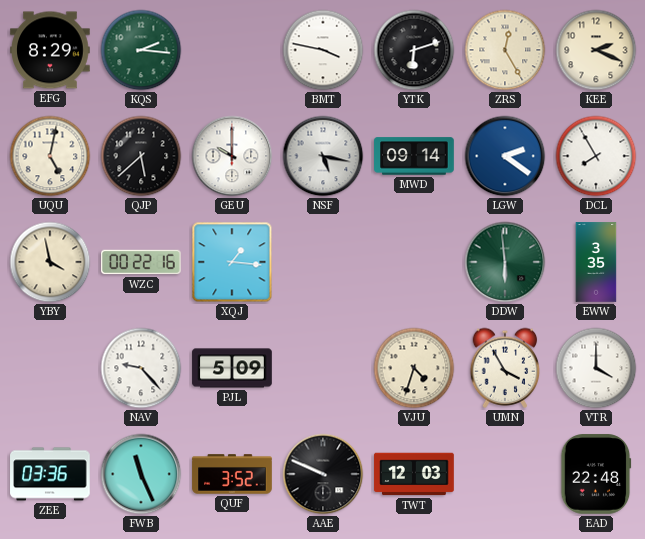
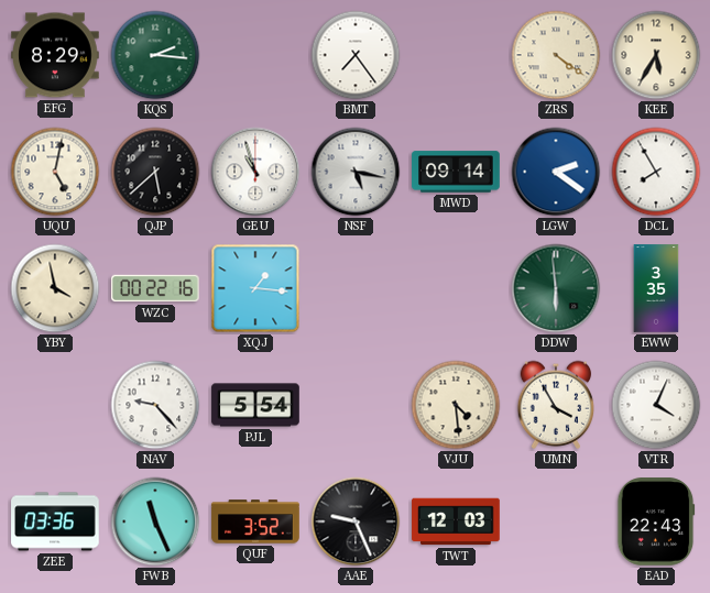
BMT: 3:47 -> 7:24
YTK: 6:12 -> none
ZRS: 12:25 -> 4:21
KEE: 2:19 -> 5:35
GEU: 10:00 -> 10:57
PJL: 5:09 -> 5:54
VJU: 4:33 -> 4:29
VTR: 4:00 -> 4:04
AAE: 9:49 -> 9:26
EAD: 22:48 -> 22:43
